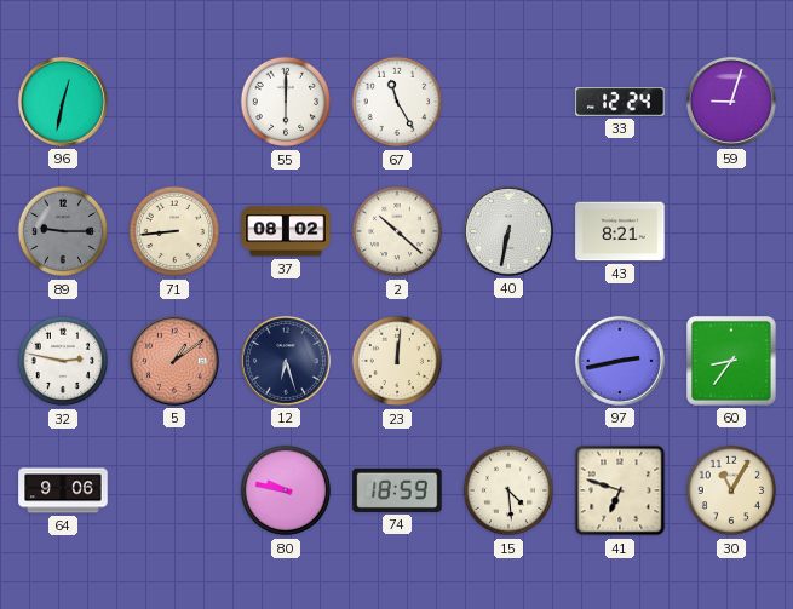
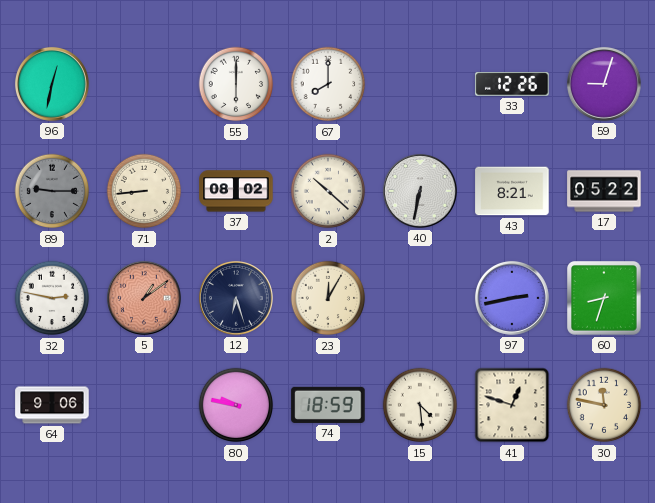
67: 11:25 -> 8:00
33: 12:24 -> 12:26
17: none -> 05:22
23: 12:01 -> 12:05
60: 8:36 -> 8:33
41: 6:48 -> 12:48
30: 11:05 -> 11:47
